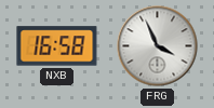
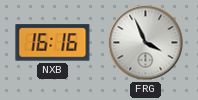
NXB: 16:58 -> 16:16
